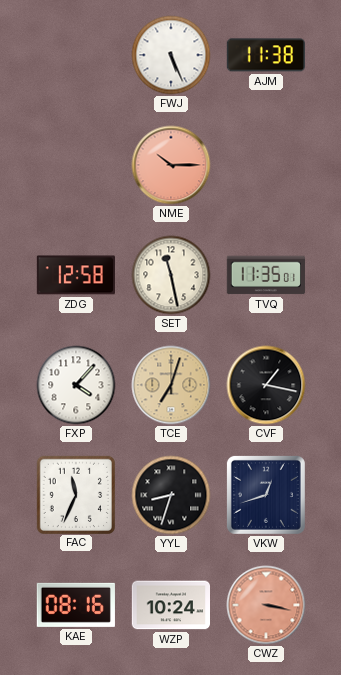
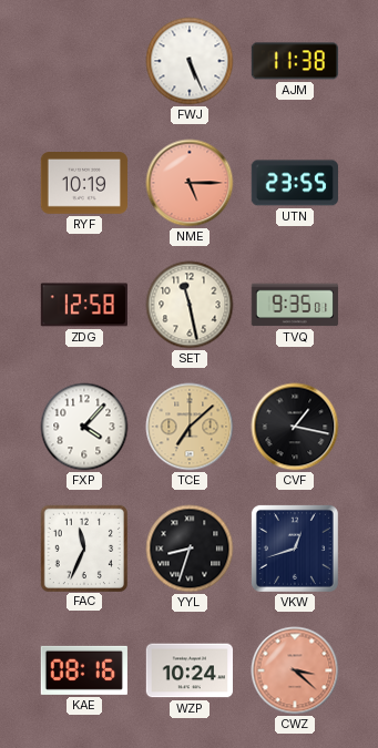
RYF: none -> 10:19
NME: 10:15 -> 5:15
UTN: none -> 23:55
TVQ: 11:35 -> 9:35
TCE: 7:03 -> 7:08
CWZ: 3:17 -> 3:22
